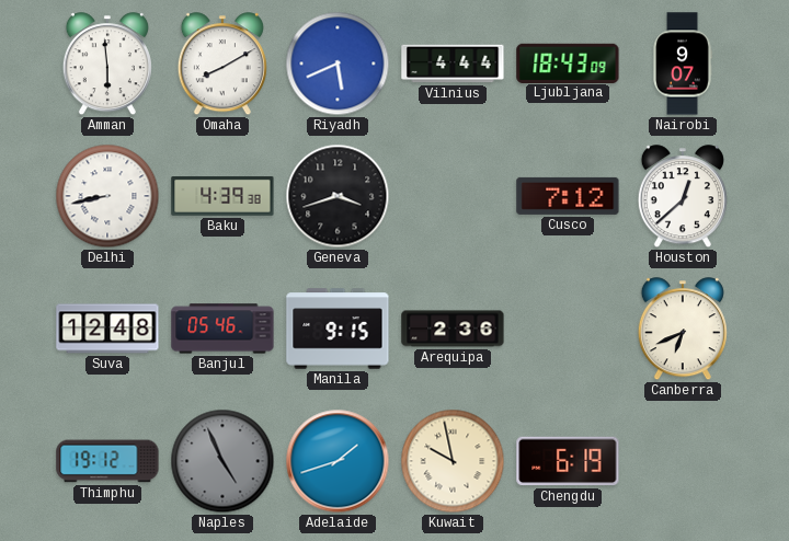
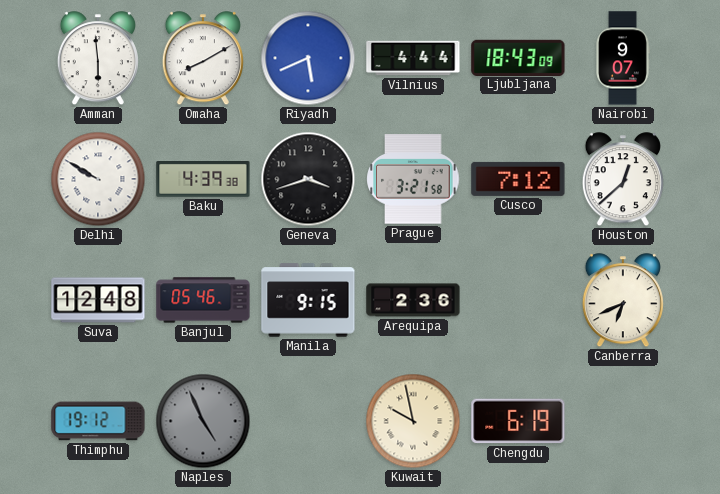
Delhi: 8:43 -> 9:50
Prague: none -> 3:21
Adelaide: 1:42 -> none
